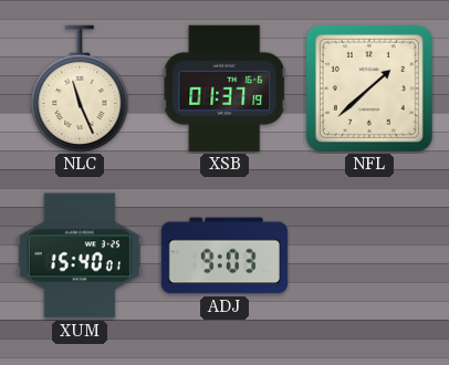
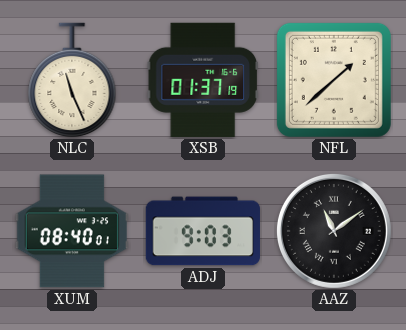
XUM: 15:40 -> 08:40
AAZ: none -> 11:09
